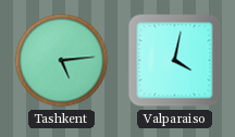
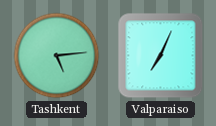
Valparaiso: 4:02 -> 7:04
